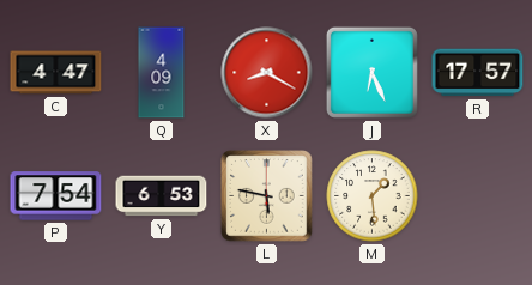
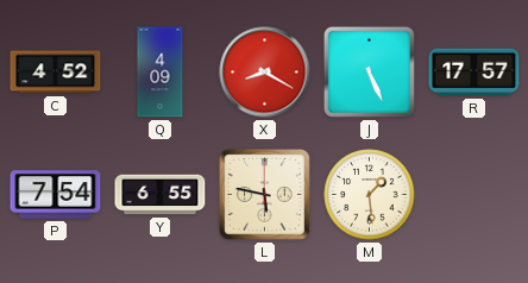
C: 4:47 -> 4:52
J: 6:26 -> 5:26
Y: 6:53 -> 6:55
